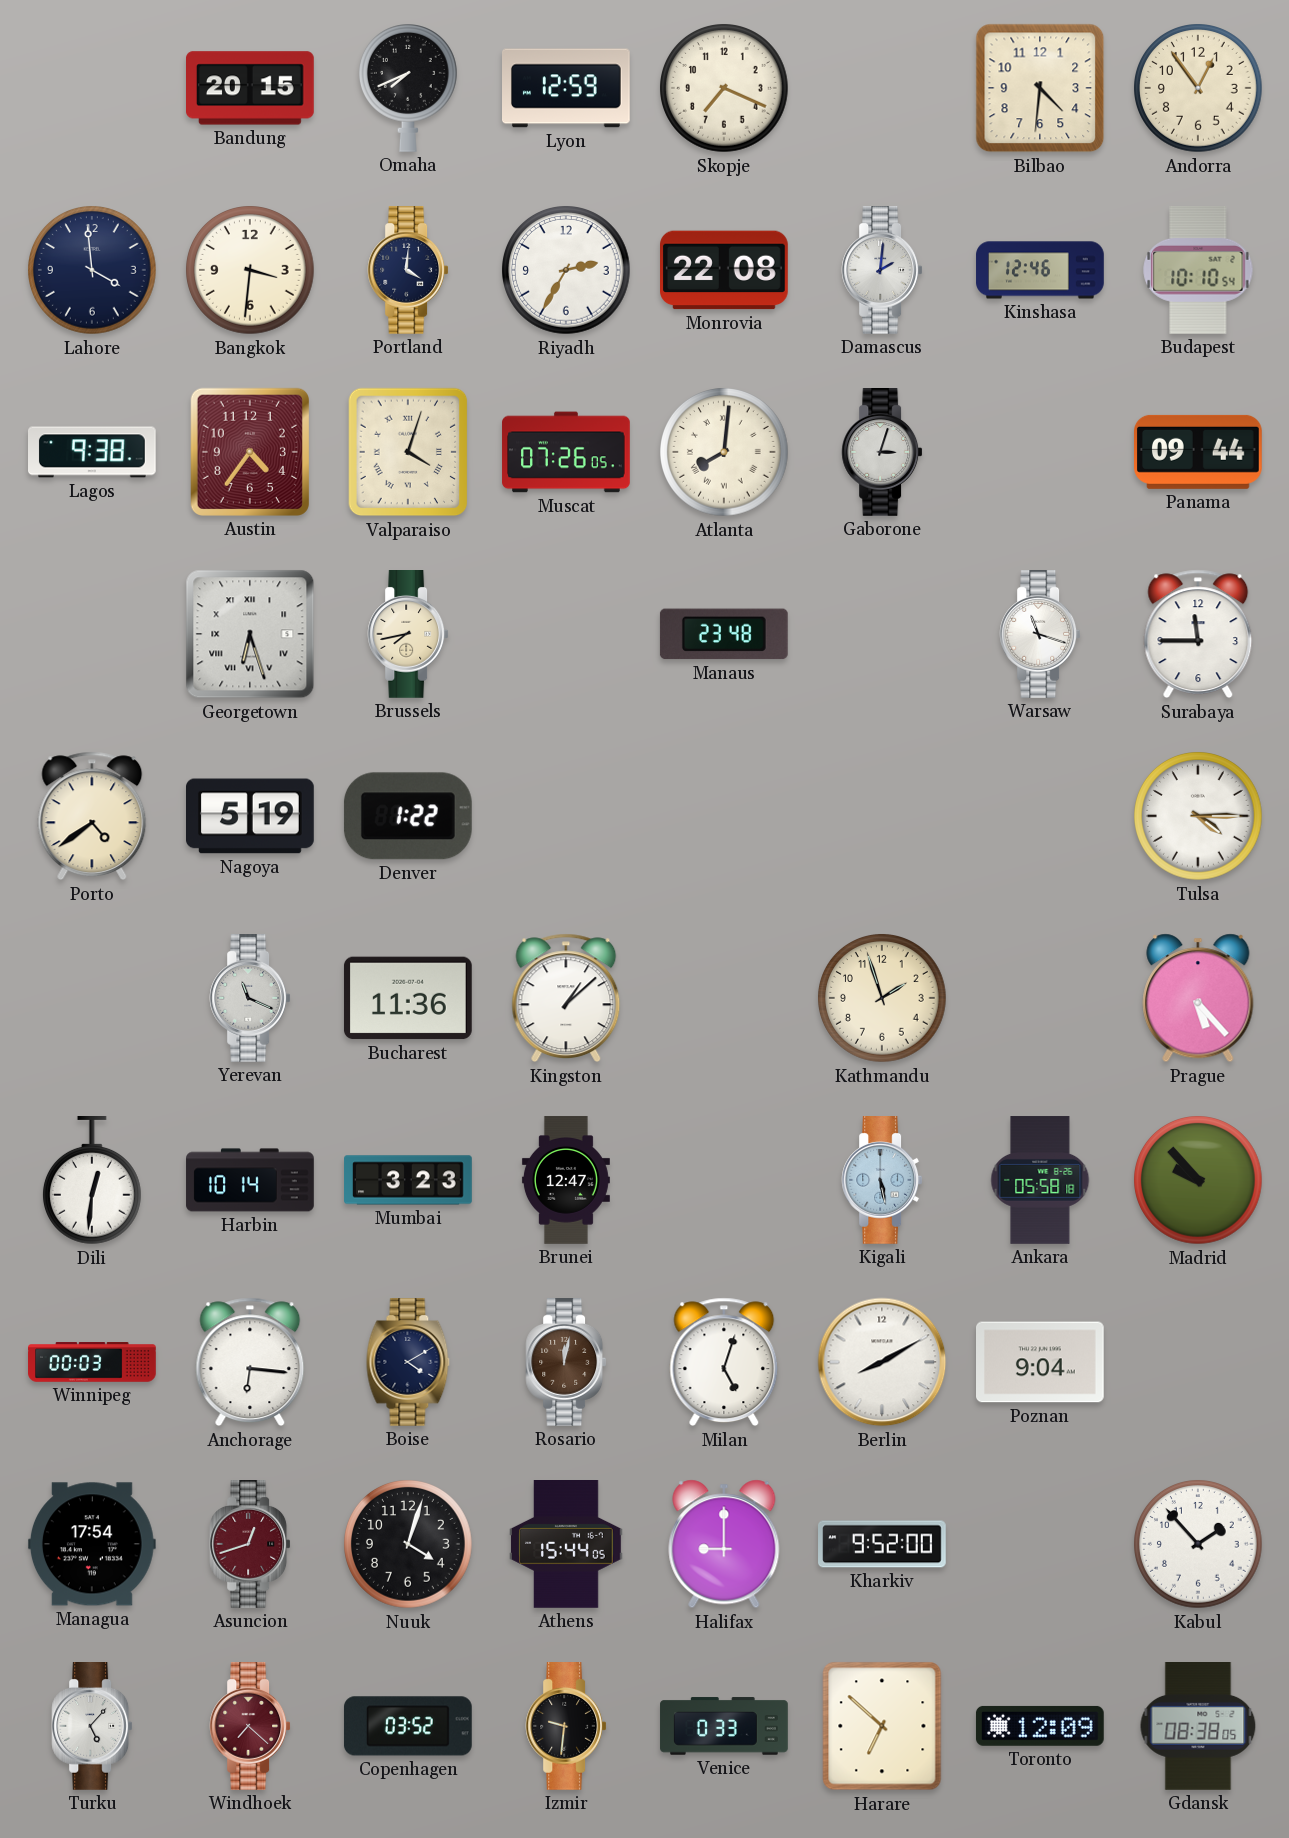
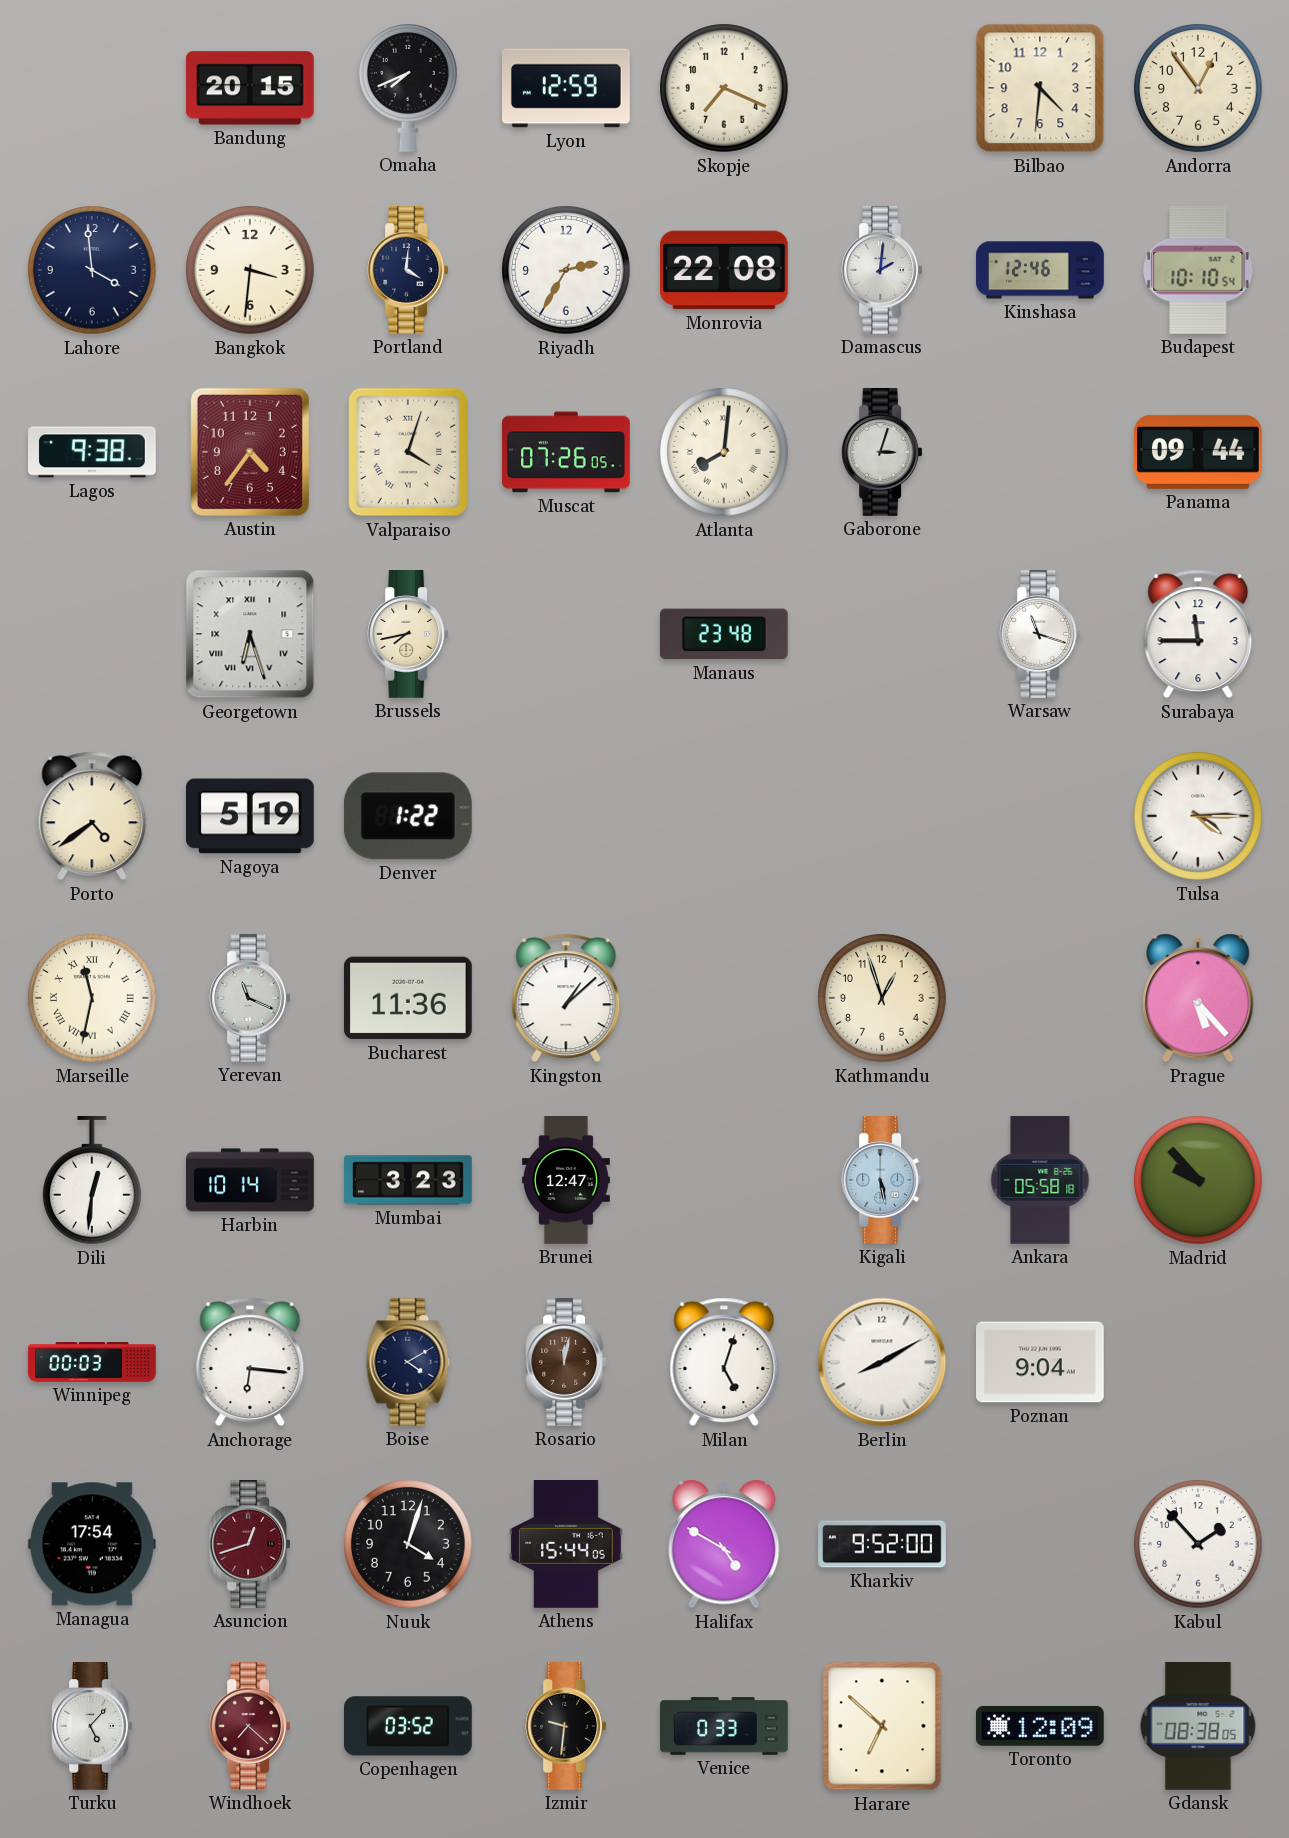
Marseille: none -> 11:32
Kathmandu: 1:57 -> 12:57
Halifax: 9:00 -> 4:50
